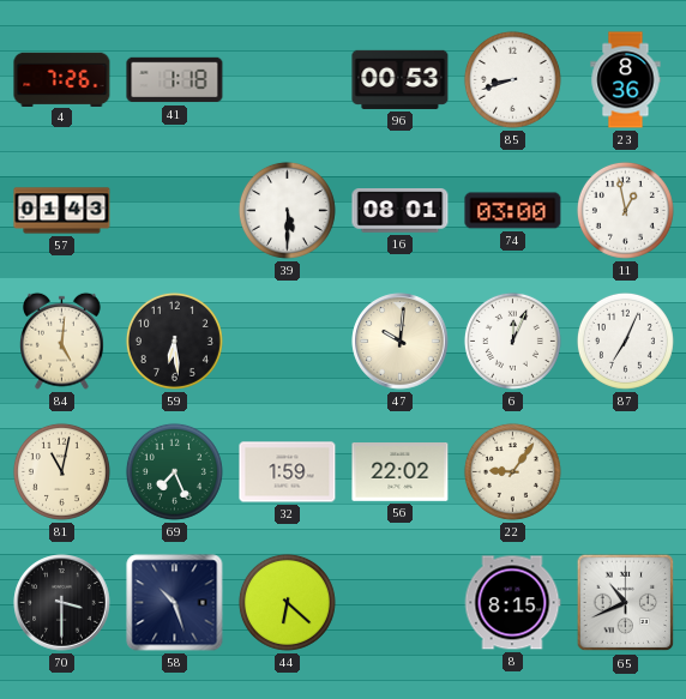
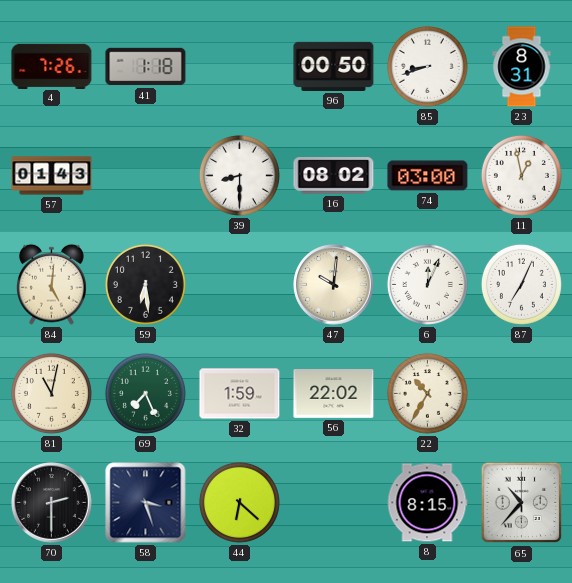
96: 00:53 -> 00:50
23: 8:36 -> 8:31
39: 5:30 -> 8:30
16: 08:01 -> 08:02
22: 9:06 -> 10:35
70: 3:30 -> 2:30
58: 10:27 -> 3:27
65: 10:41 -> 10:37
